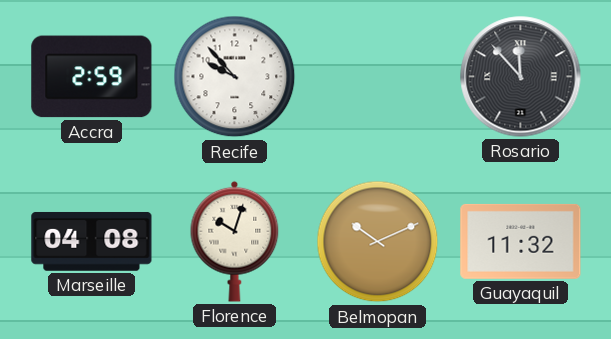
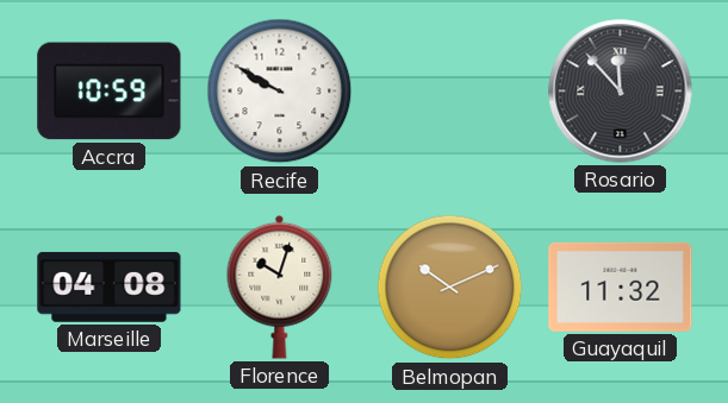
Accra: 2:59 -> 10:59
Recife: 9:53 -> 9:50
